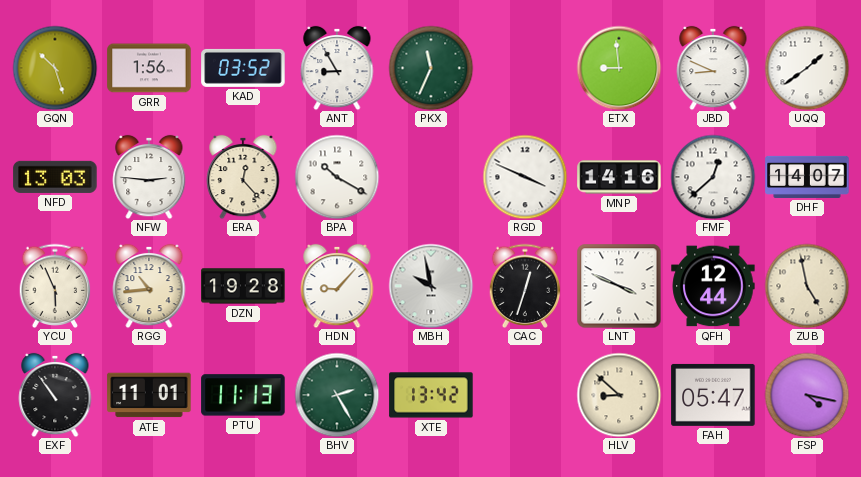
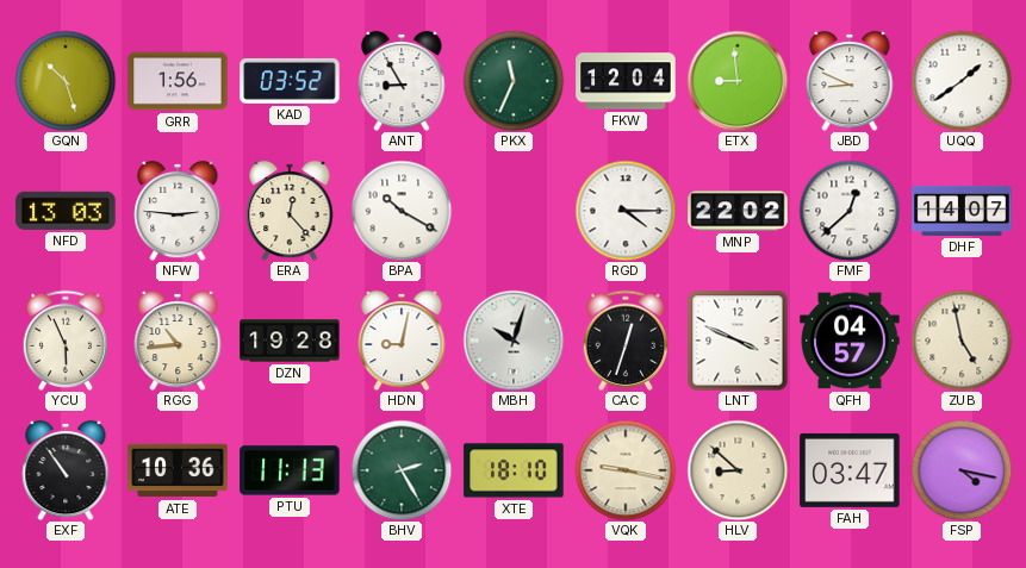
FKW: none -> 12:04
RGD: 3:49 -> 4:15
MNP: 14:16 -> 22:02
HDN: 9:07 -> 9:02
MBH: 9:58 -> 10:03
QFH: 12:44 -> 04:57
ATE: 11:01 -> 10:36
XTE: 13:42 -> 18:10
VQK: none -> 9:17
FAH: 05:47 -> 03:47
